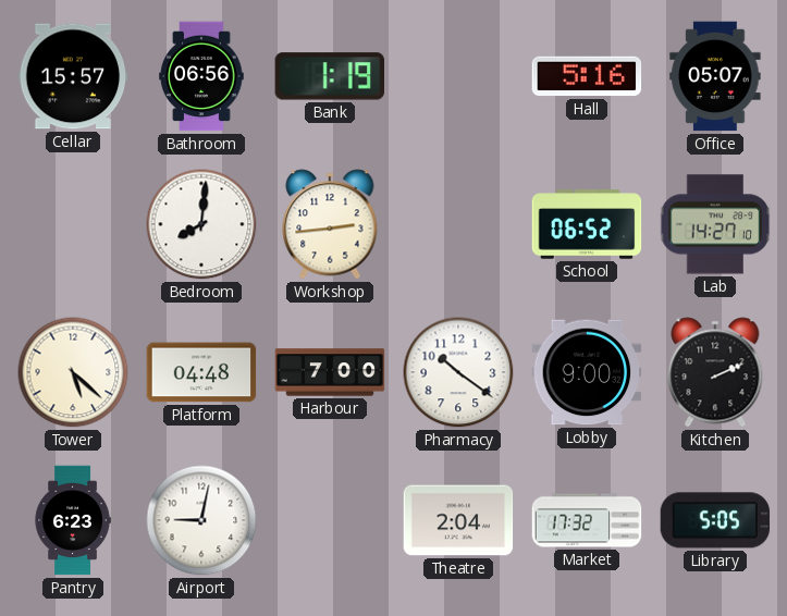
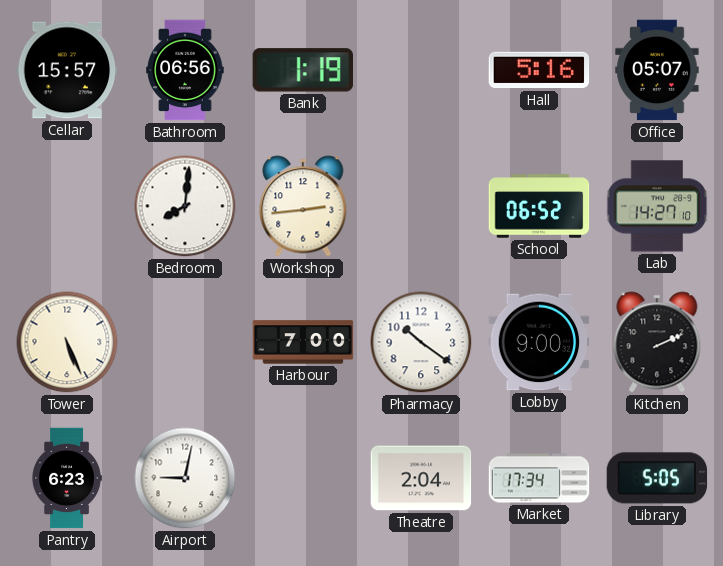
Tower: 5:22 -> 5:26
Platform: 04:48 -> none
Market: 17:32 -> 17:34
